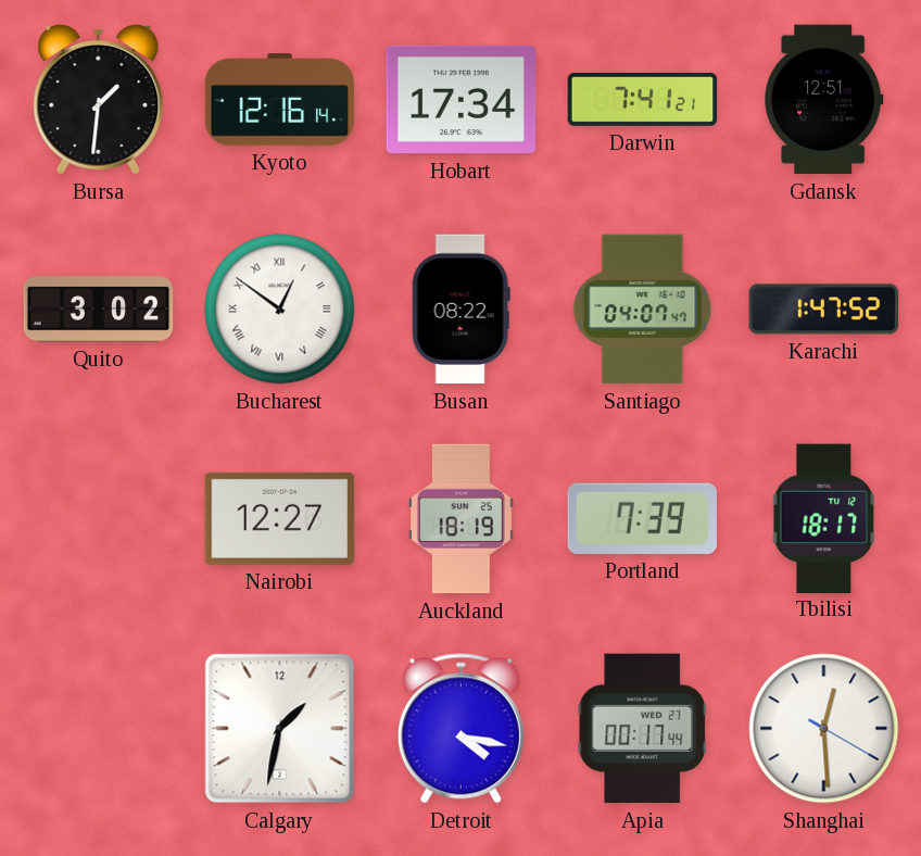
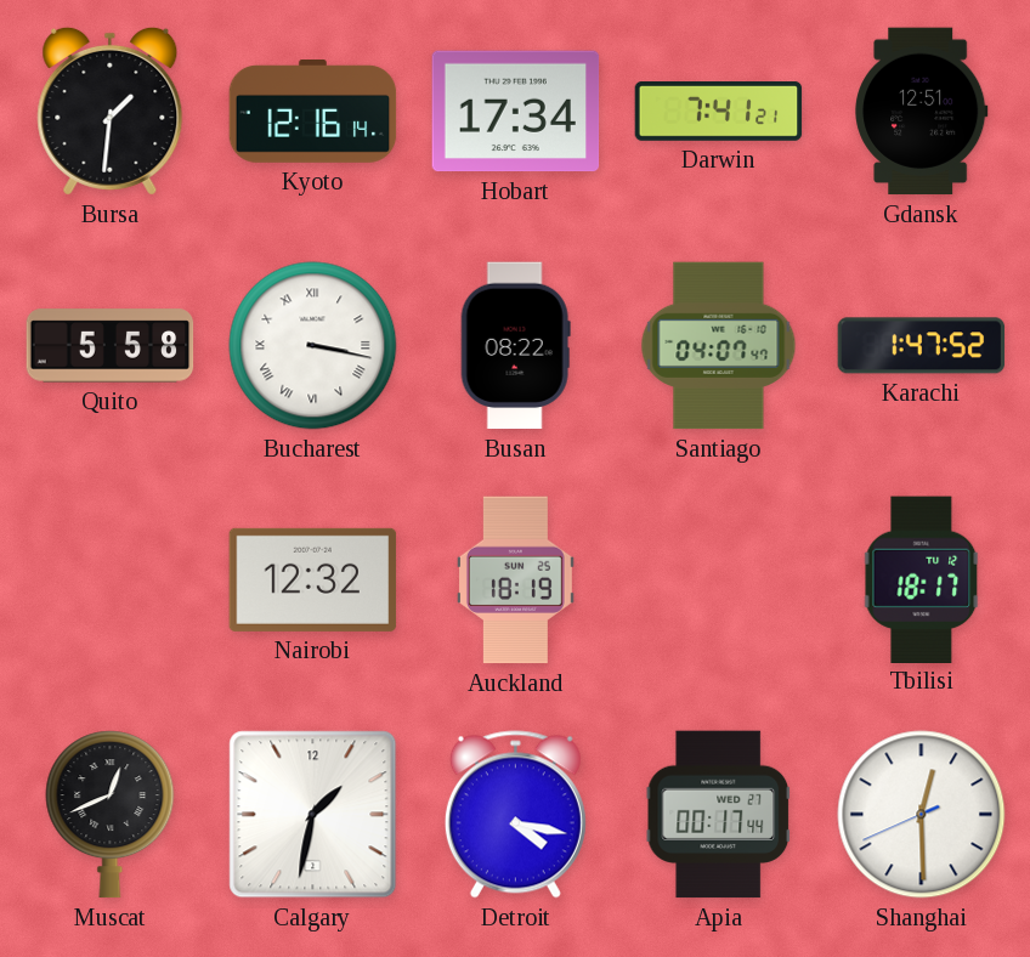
Quito: 3:02 -> 5:58
Bucharest: 12:51 -> 3:17
Nairobi: 12:27 -> 12:32
Portland: 7:39 -> none
Muscat: none -> 12:41
Shanghai: 12:29:20 -> 12:29:41
